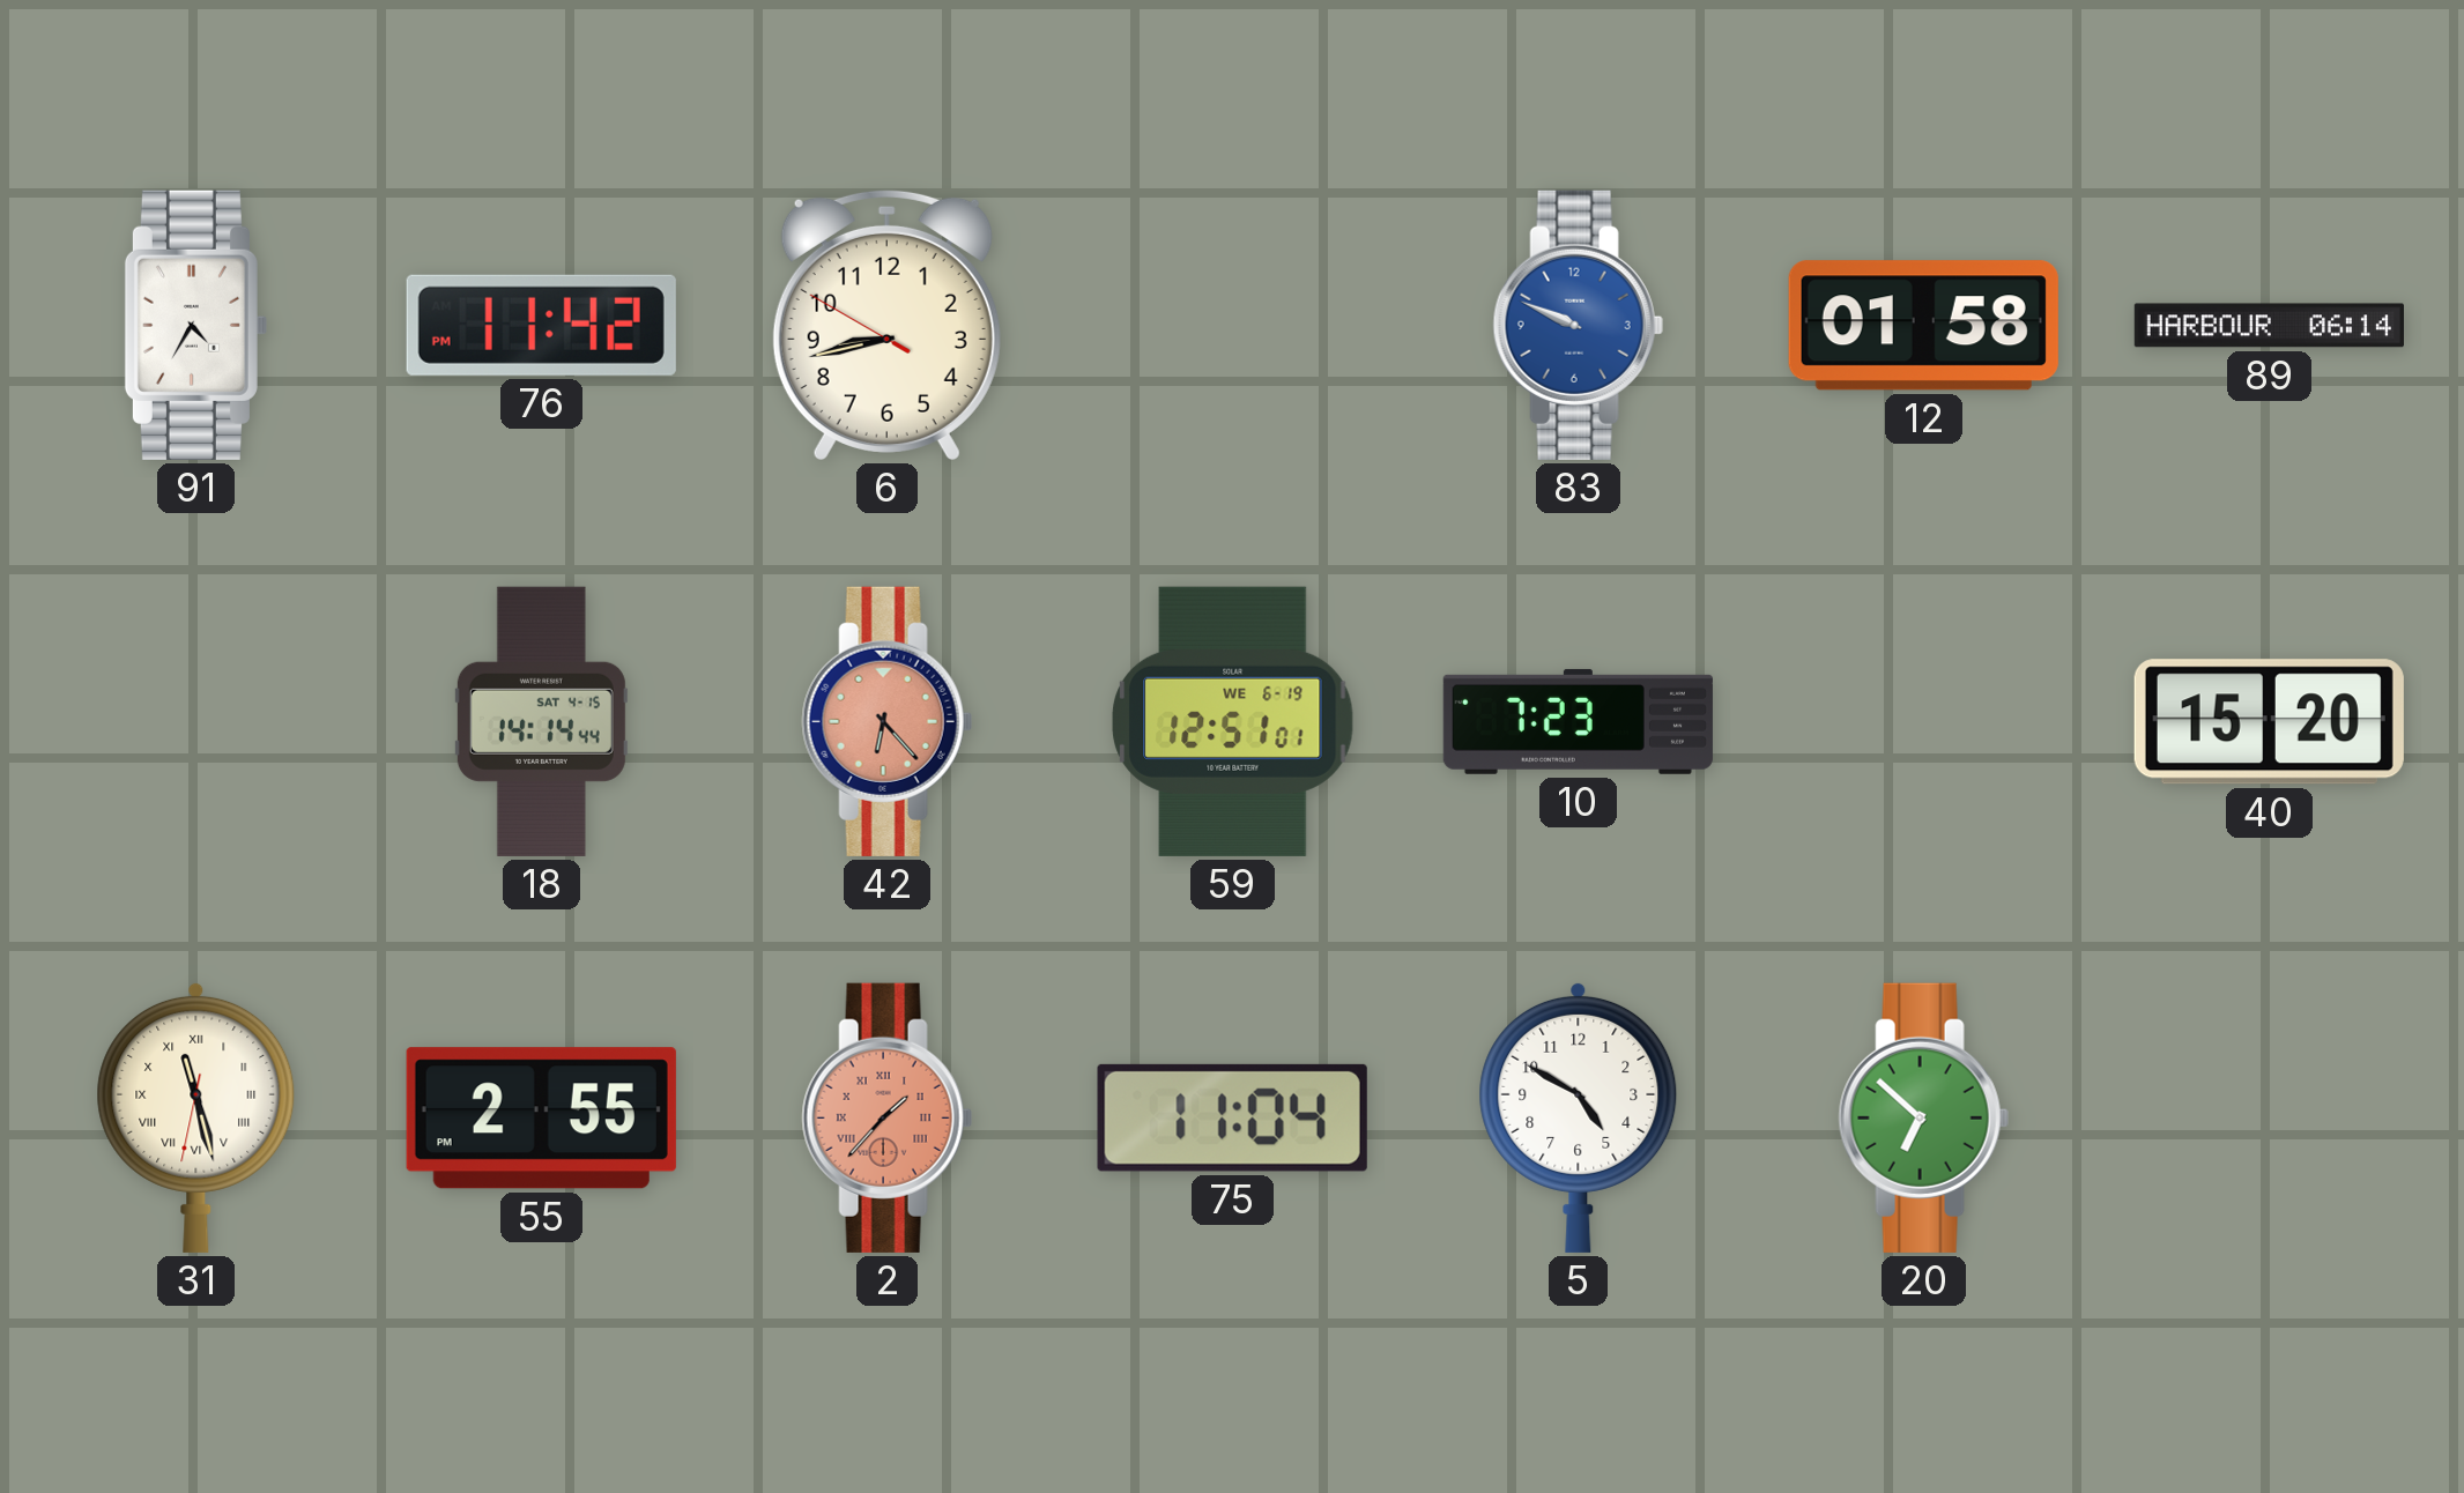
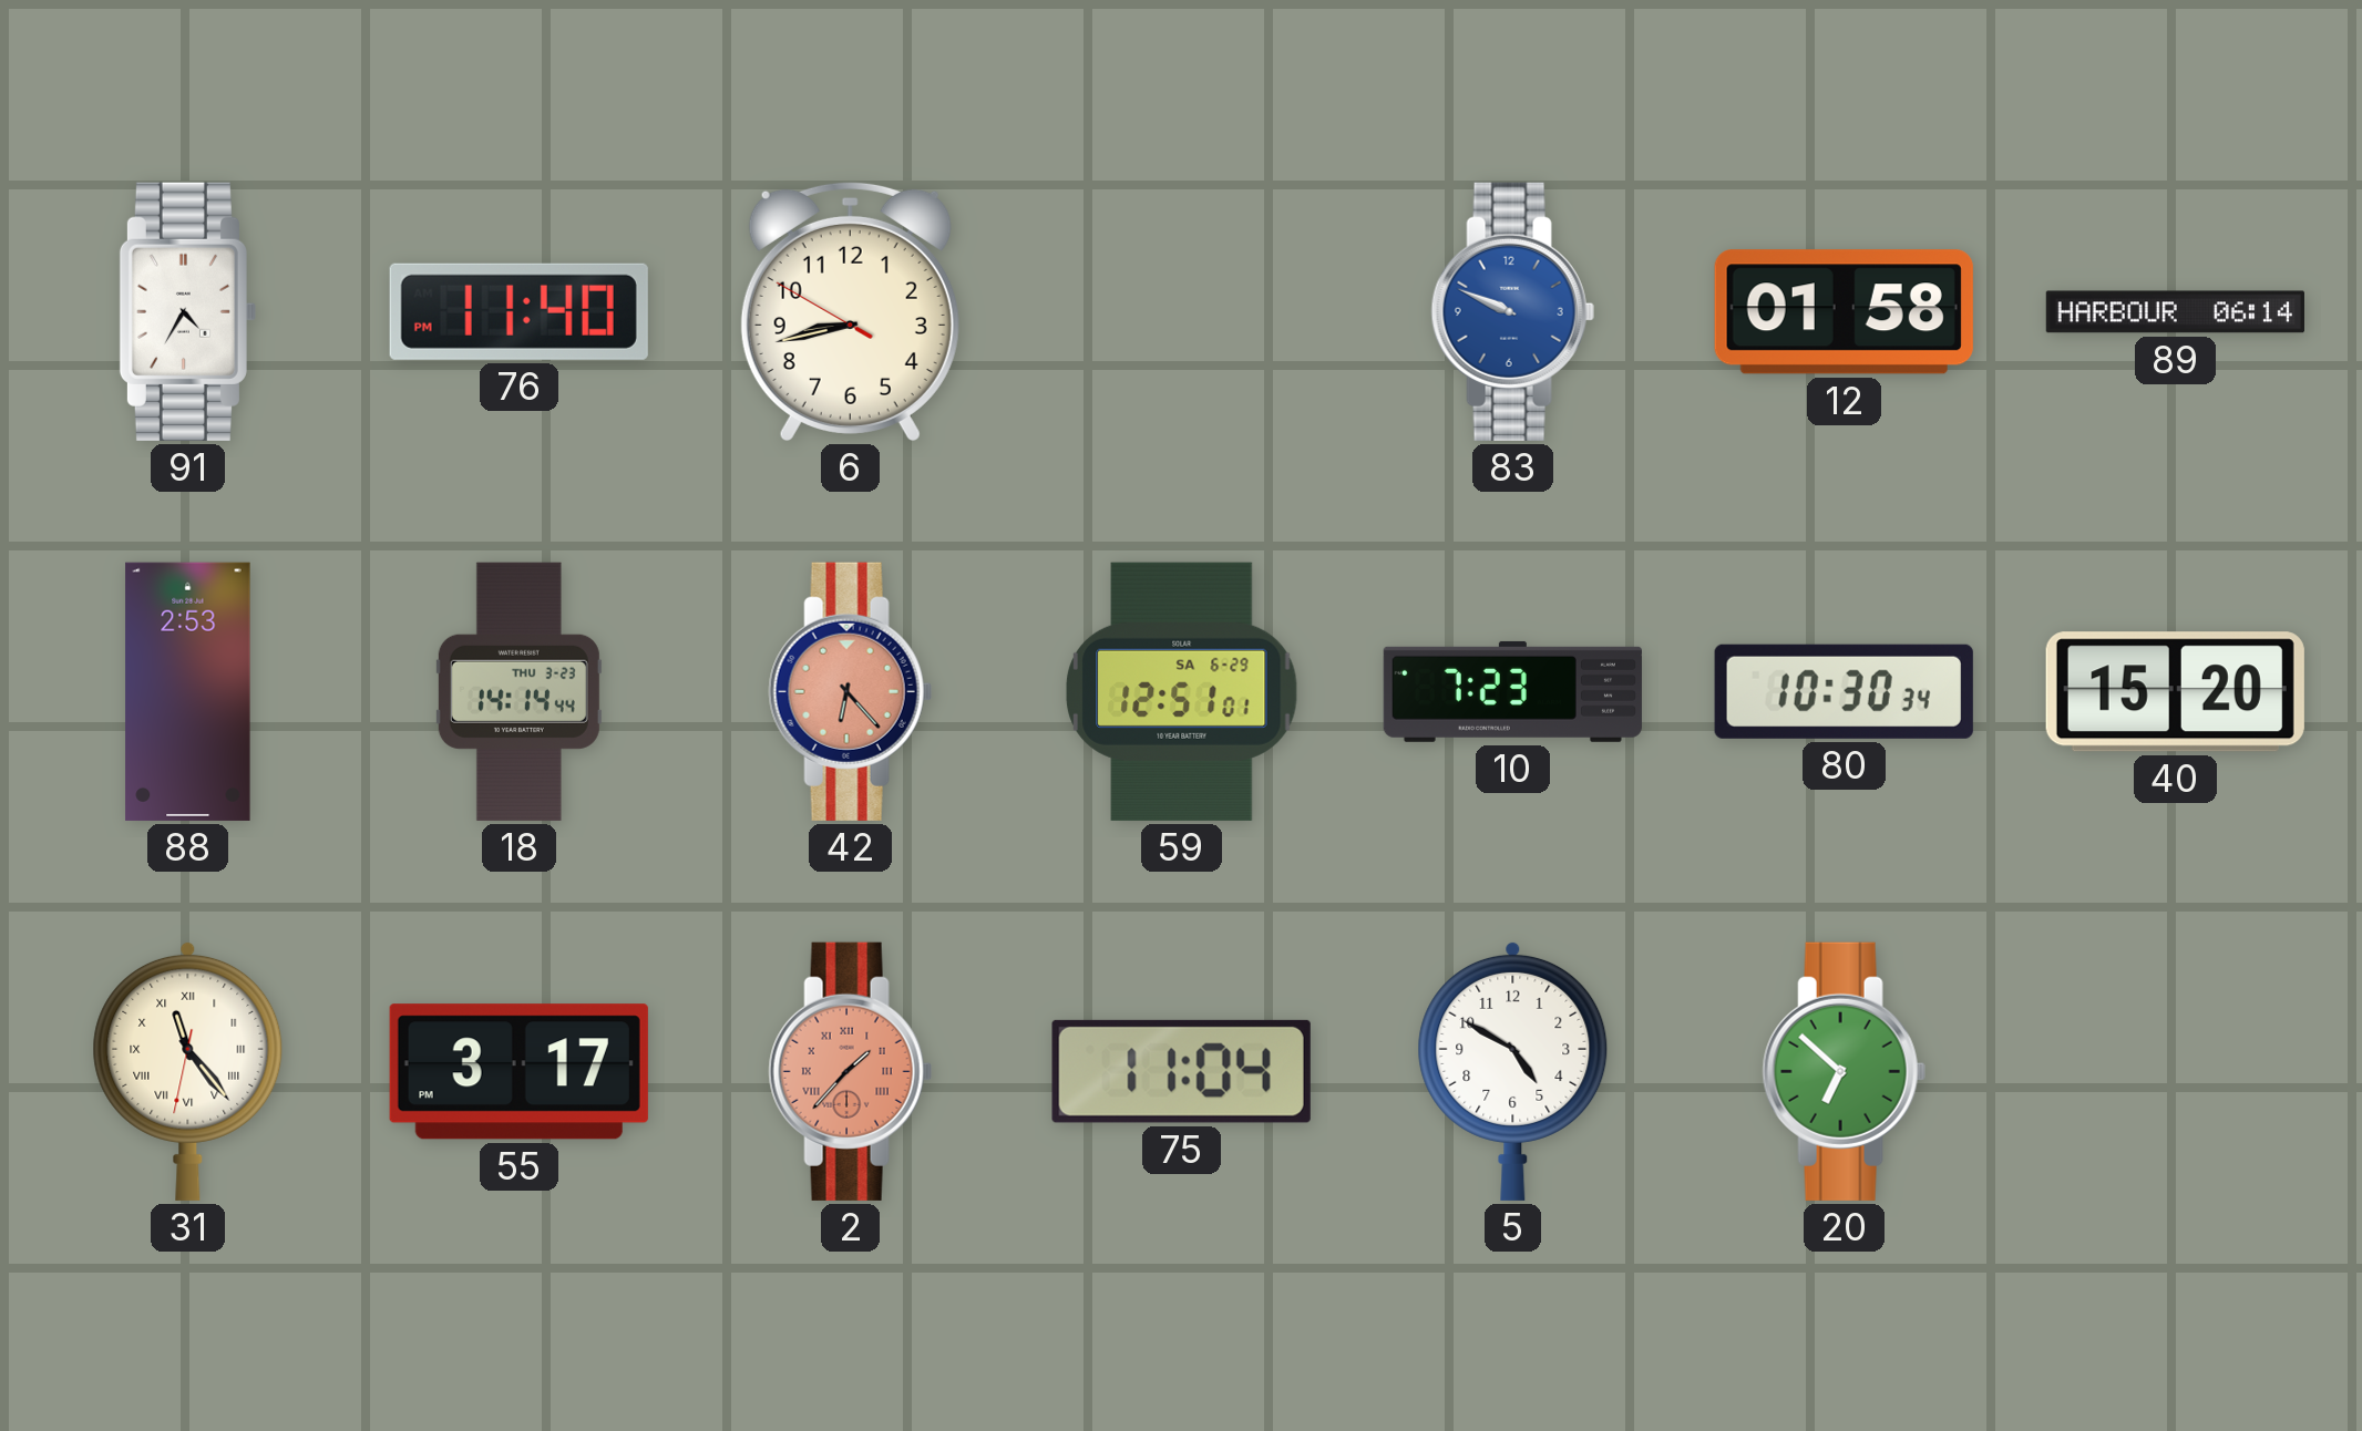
76: 11:42 -> 11:40
88: none -> 2:53
18 date: SAT 4-15 -> THU 3-23
59 date: WE 6-19 -> SA 6-29
80: none -> 10:30
31: 11:27 -> 11:23
55: 2:55 -> 3:17
